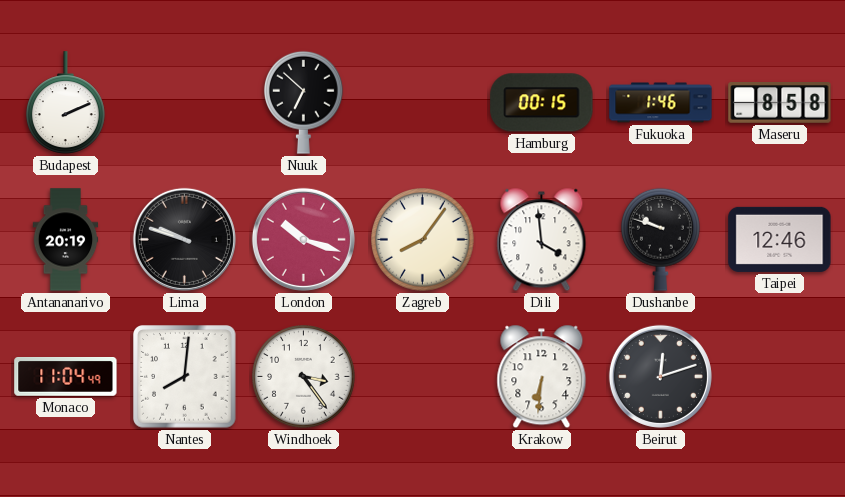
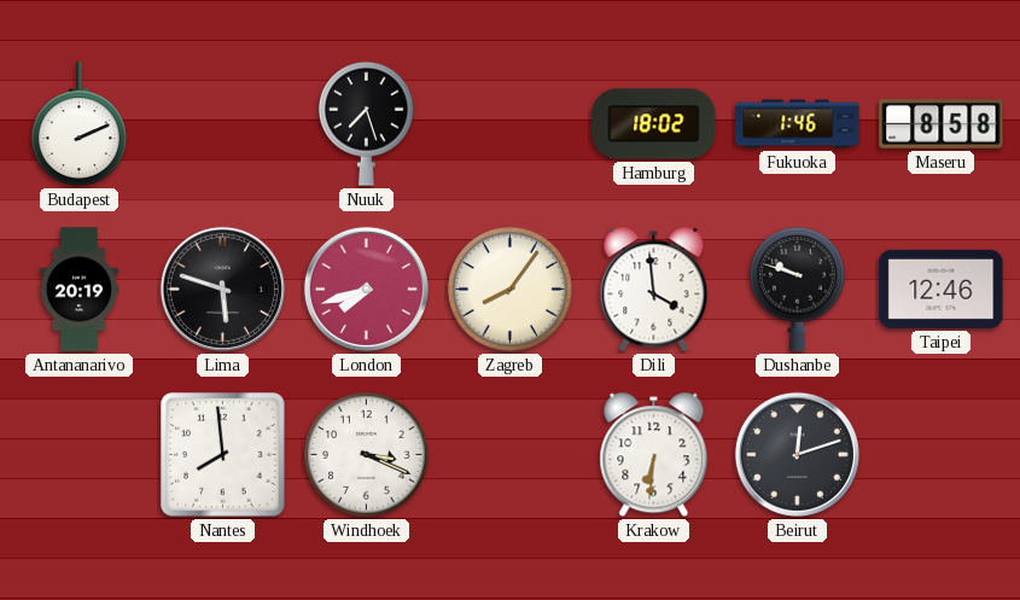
Nuuk: 6:52 -> 7:27
Hamburg: 00:15 -> 18:02
Lima: 9:48 -> 5:48
London: 10:18 -> 7:42
Monaco: 11:04 -> none
Nantes: 8:01 -> 7:59
Windhoek: 3:24 -> 3:19
